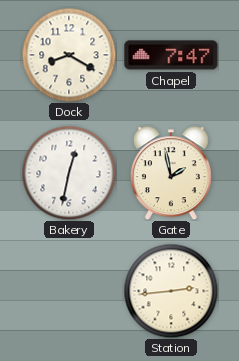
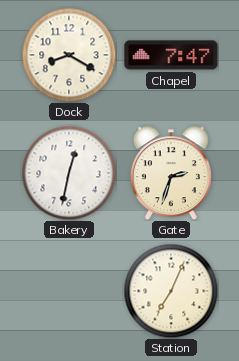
Gate: 1:58 -> 2:33
Station: 2:44 -> 7:04
